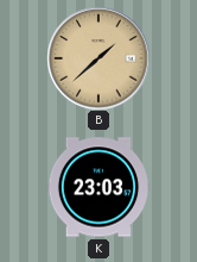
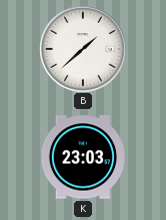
B dial: champagne -> white
